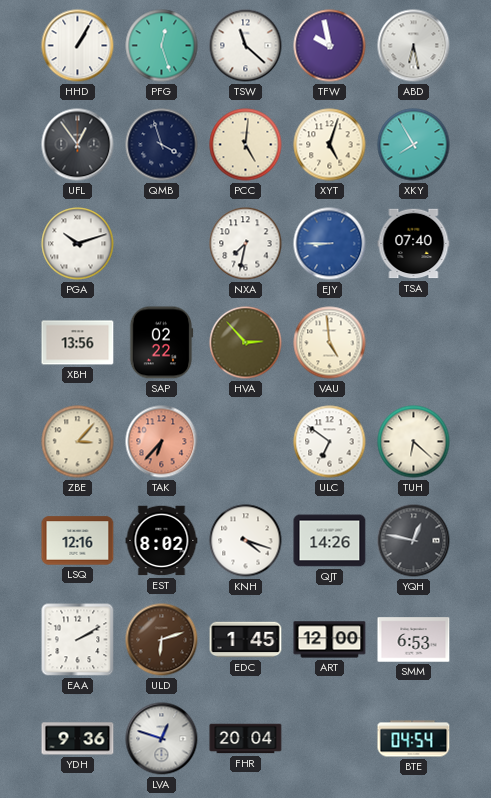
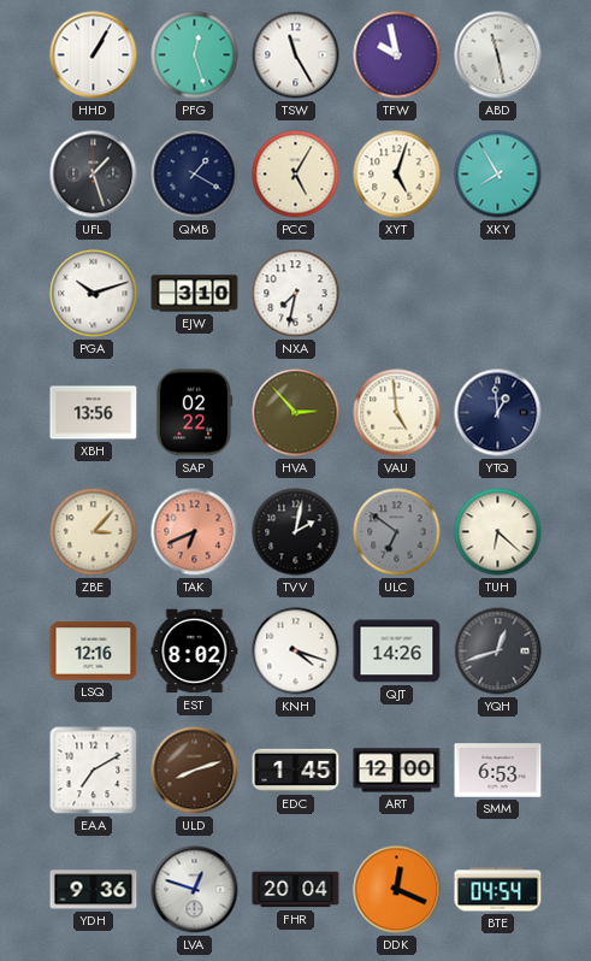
TSW: 11:22 -> 11:25
ABD: 6:28 -> 11:28
UFL: 12:54 -> 1:27
QMB: 3:57 -> 1:20
PCC: 5:01 -> 5:05
EJW: none -> 3:10
EJY: 8:45 -> none
TSA: 07:40 -> none
YTQ: none -> 12:59
TAK: 6:37 -> 6:41
TVV: none -> 2:02
ULC dial: white -> grey
YQH: 12:47 -> 12:42
EAA: 2:10 -> 7:10
ULD: 6:12 -> 8:12
DDK: none -> 12:19
